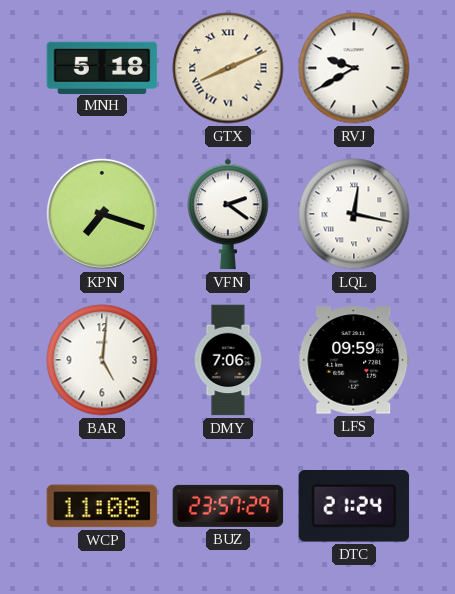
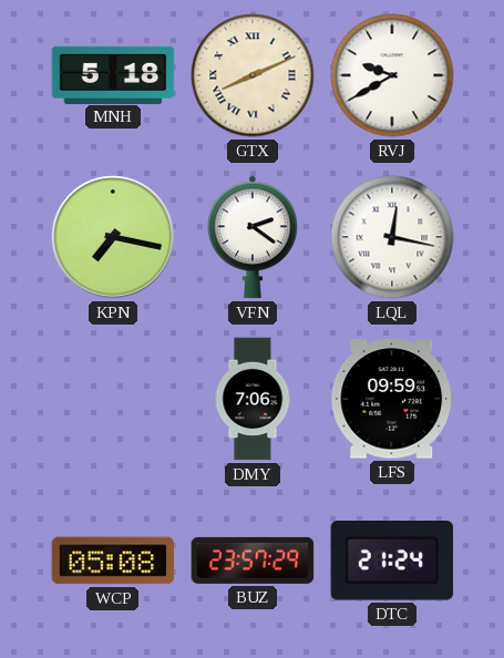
KPN: 7:18 -> 7:17
BAR: 5:01 -> none
WCP: 11:08 -> 05:08
